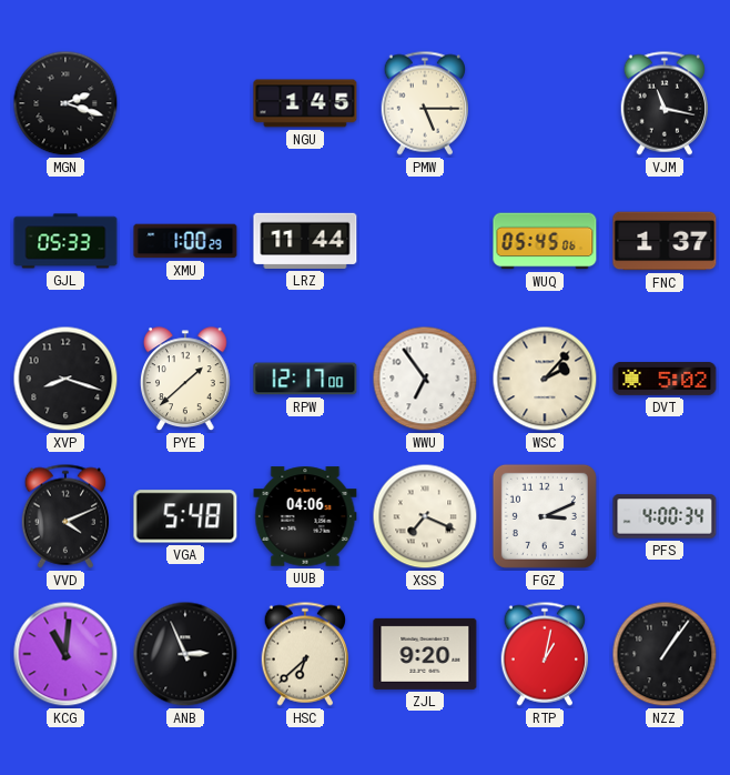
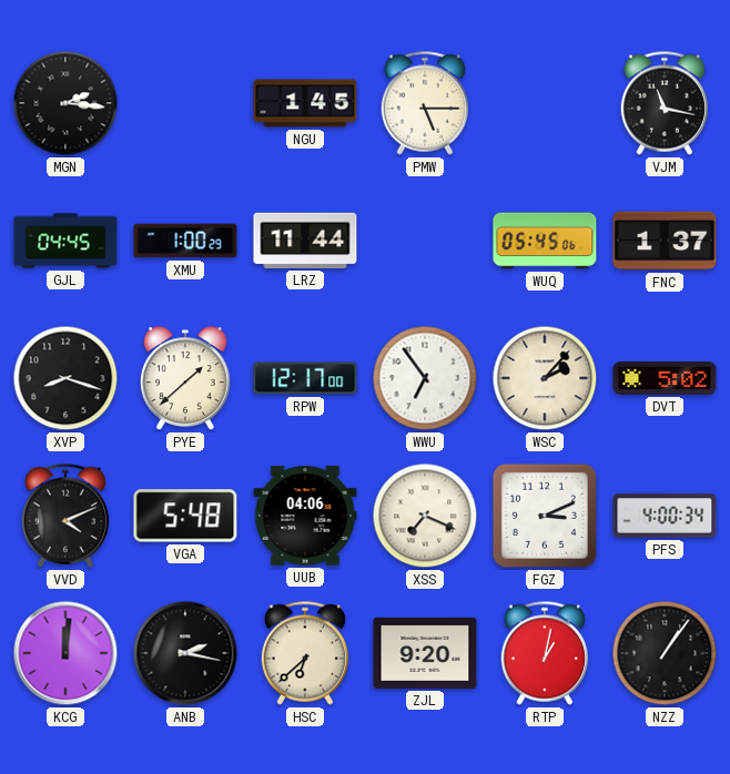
MGN: 2:18 -> 2:16
GJL: 05:33 -> 04:45
KCG: 11:01 -> 12:01
ANB: 2:56 -> 2:17
